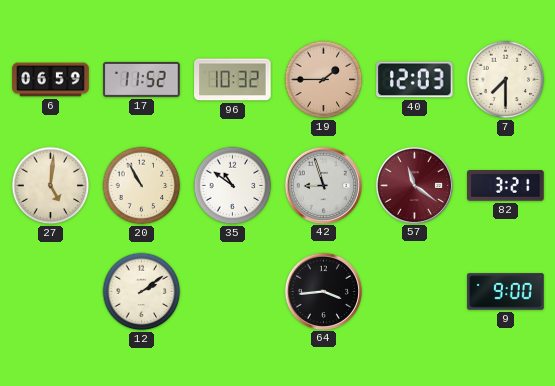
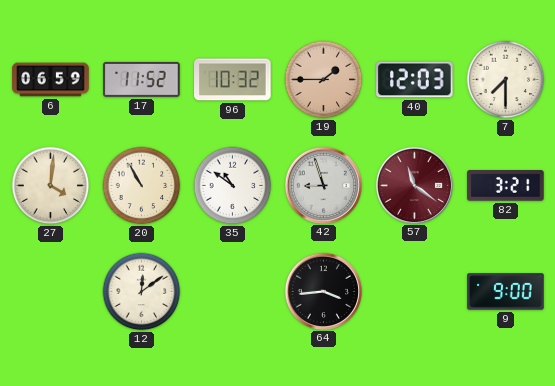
27: 5:01 -> 4:01
12: 2:09 -> 12:09
